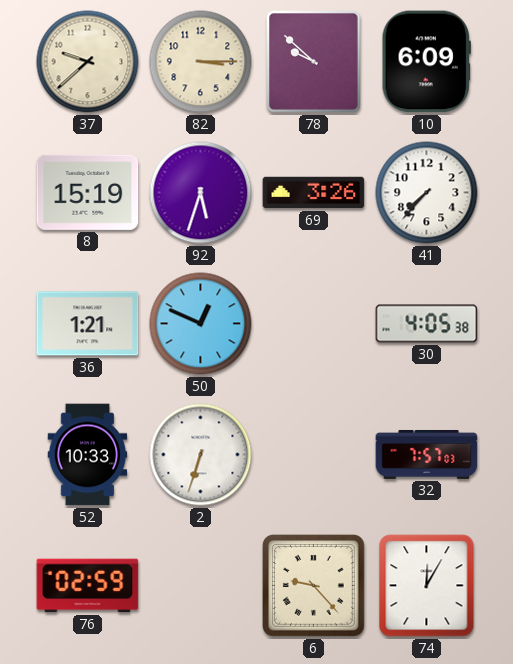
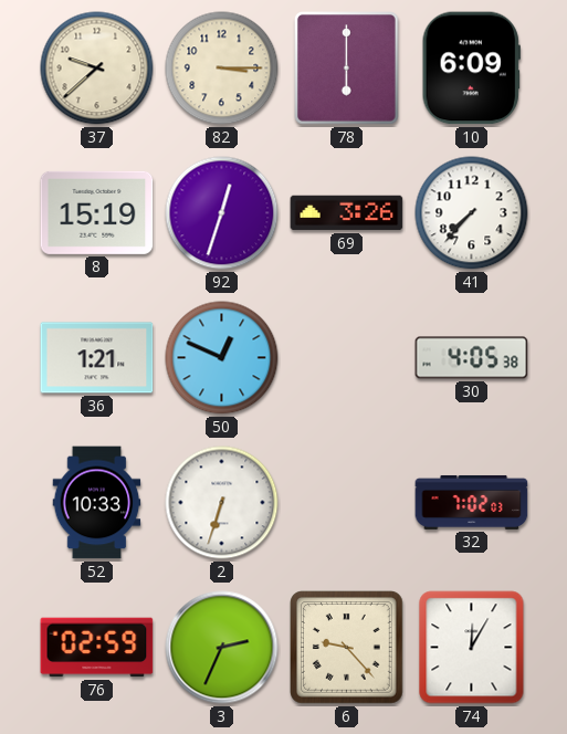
78: 9:52 -> 6:00
92: 5:33 -> 12:33
32: 7:57 -> 7:02
3: none -> 2:34
